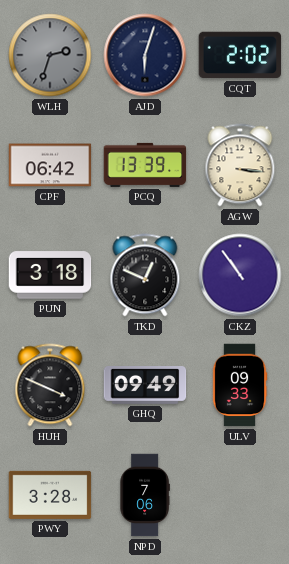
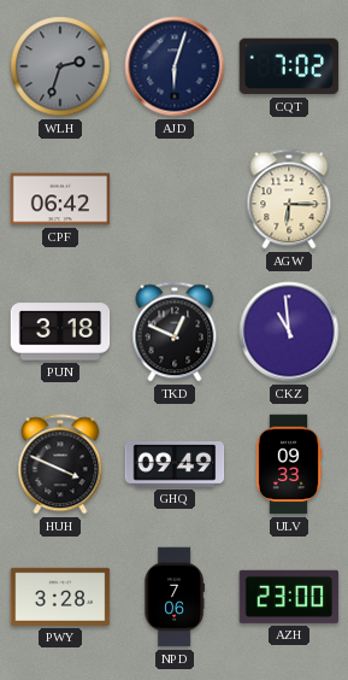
CQT: 2:02 -> 7:02
PCQ: 13:39 -> none
AGW: 3:16 -> 6:15
CKZ: 10:54 -> 10:59
AZH: none -> 23:00
